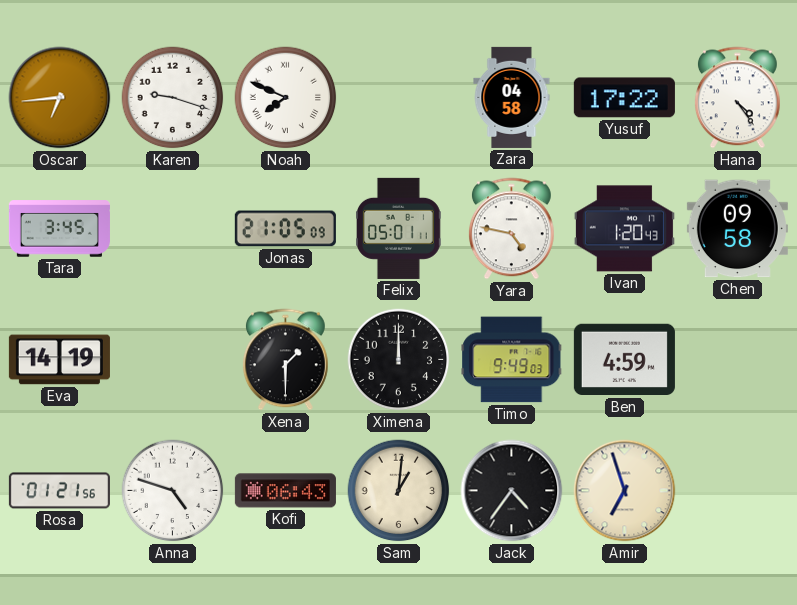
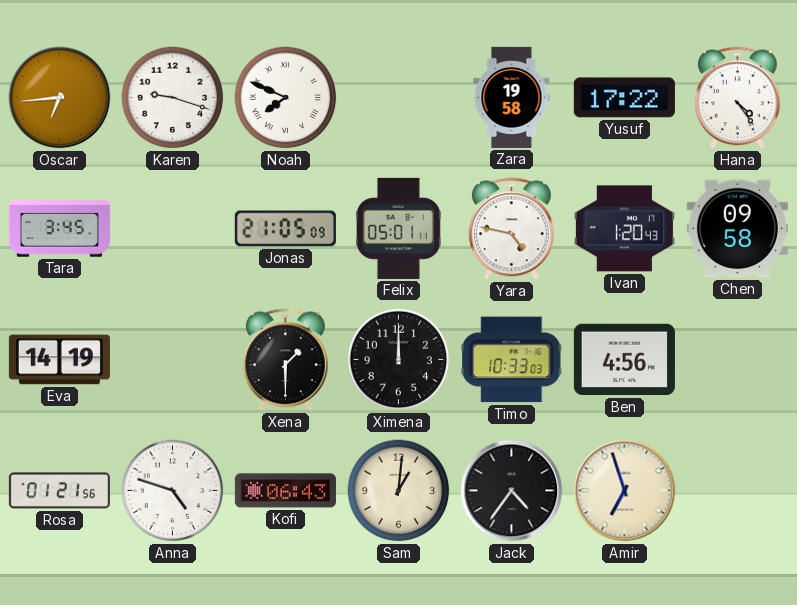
Zara: 04:58 -> 19:58
Timo: 9:49 -> 10:33
Ben: 4:59 -> 4:56
